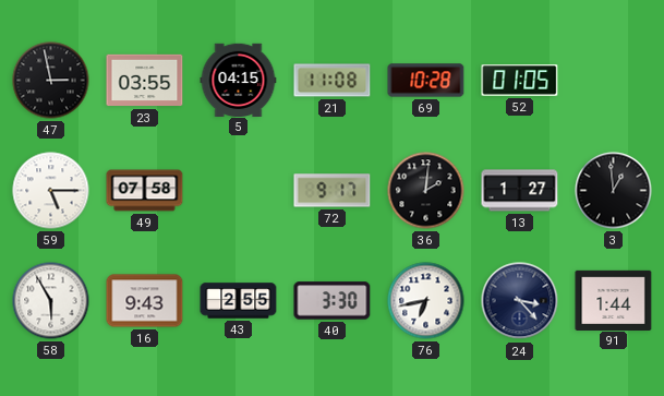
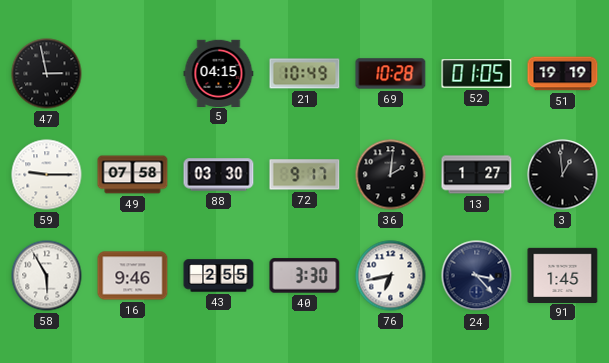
23: 03:55 -> none
21: 11:08 -> 10:49
51: none -> 19:19
59: 5:15 -> 9:15
88: none -> 03:30
16: 9:43 -> 9:46
91: 1:44 -> 1:45
